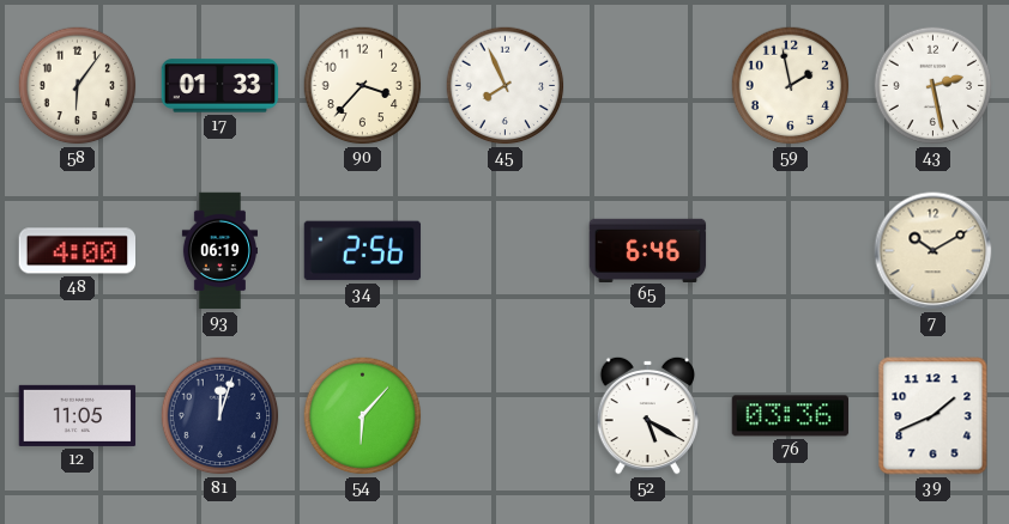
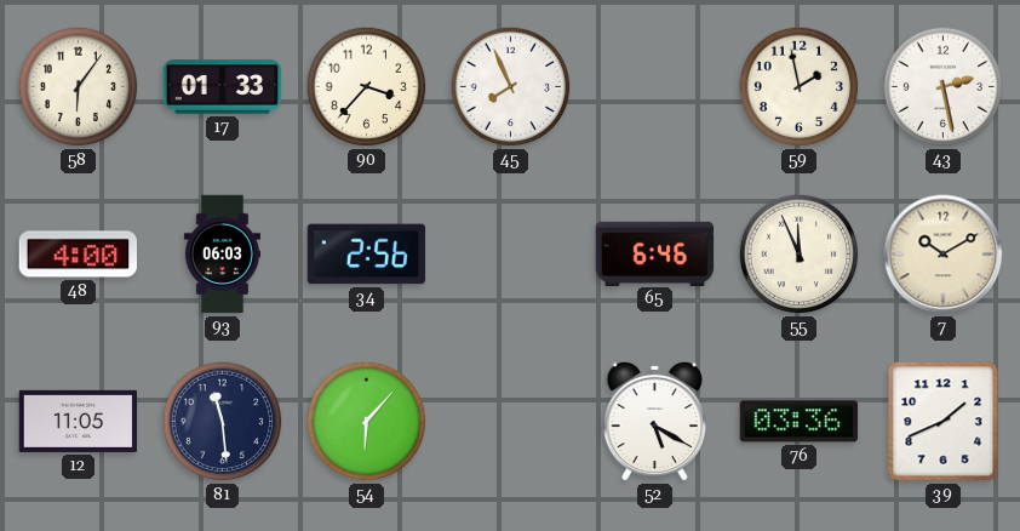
93: 06:19 -> 06:03
55: none -> 11:56
81: 12:03 -> 11:29
